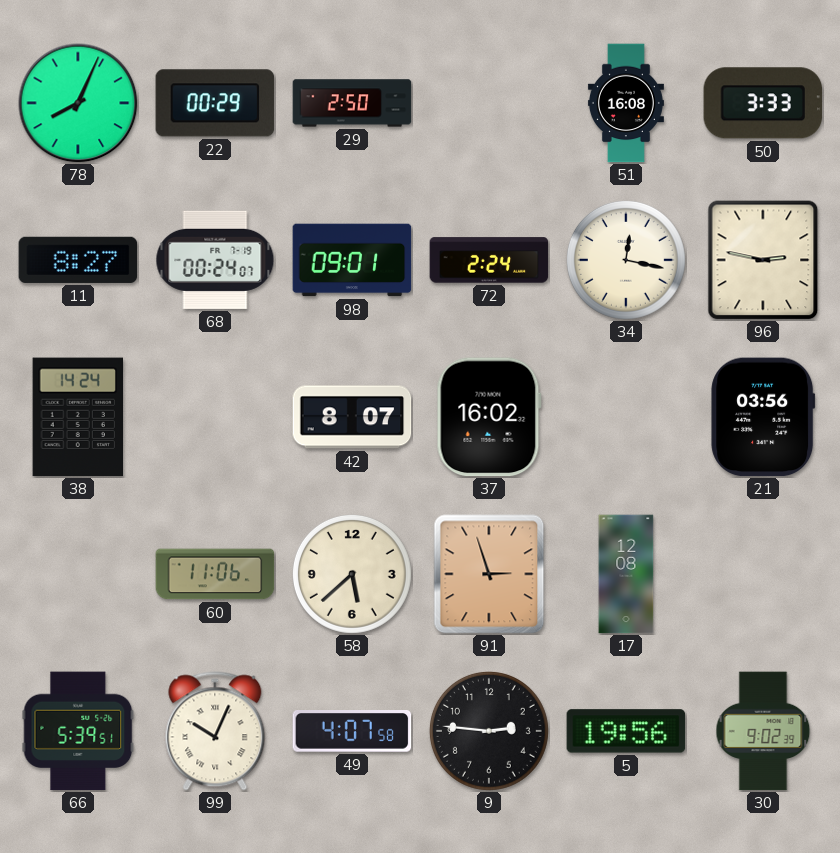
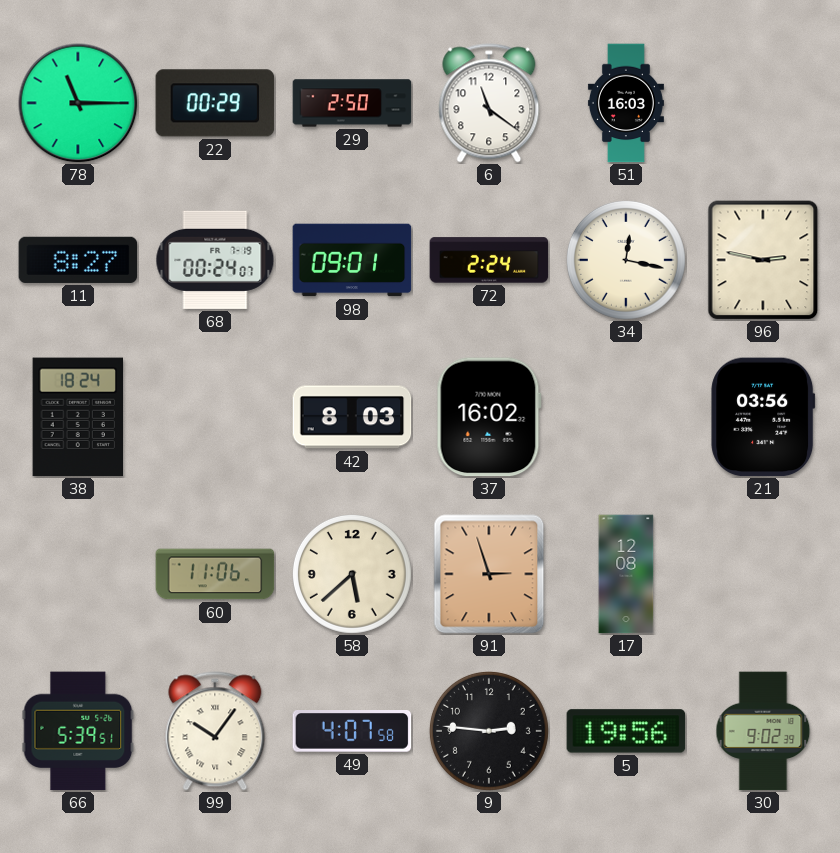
78: 8:04 -> 11:15
6: none -> 11:21
51: 16:08 -> 16:03
50: 3:33 -> none
38: 14:24 -> 18:24
42: 8:07 -> 8:03
99: 10:04 -> 10:06
